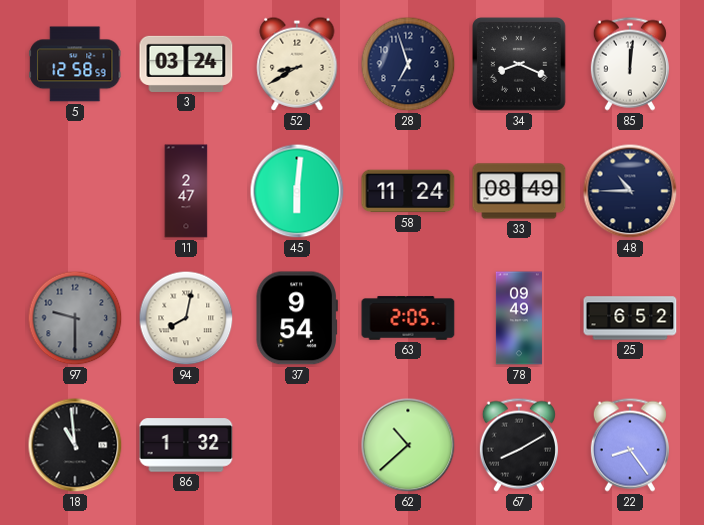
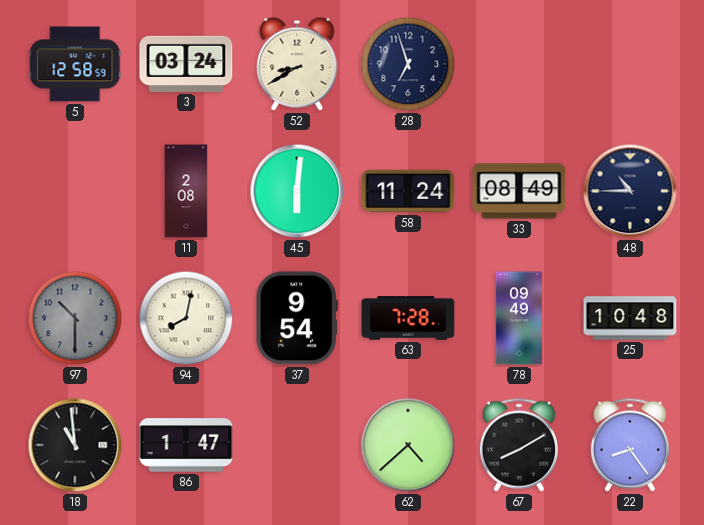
34: 8:19 -> none
85: 12:01 -> none
11: 2:47 -> 2:08
97: 9:30 -> 10:30
63: 2:05 -> 7:28
25: 6:52 -> 10:48
86: 1:32 -> 1:47
62: 10:38 -> 4:38
